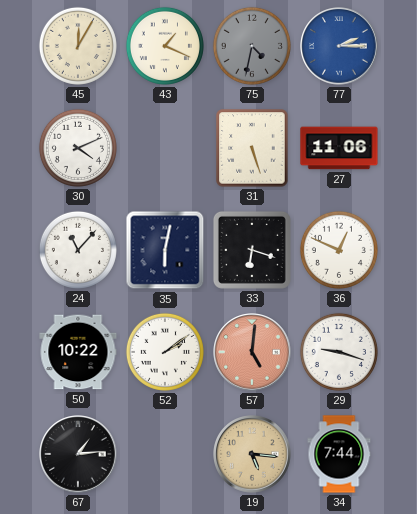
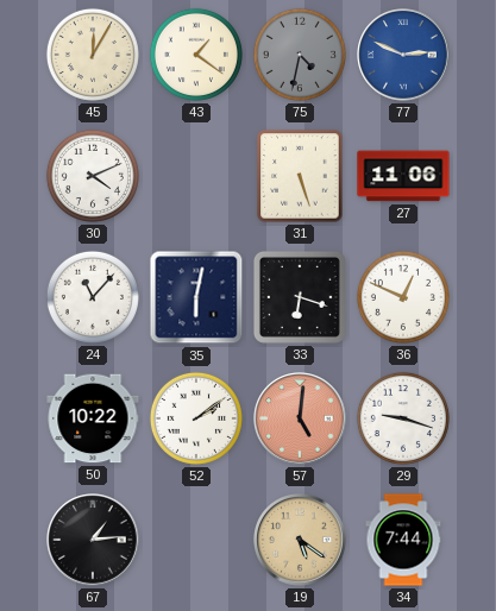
43: 1:19 -> 1:21
77: 2:15 -> 2:49
19: 5:16 -> 5:21
